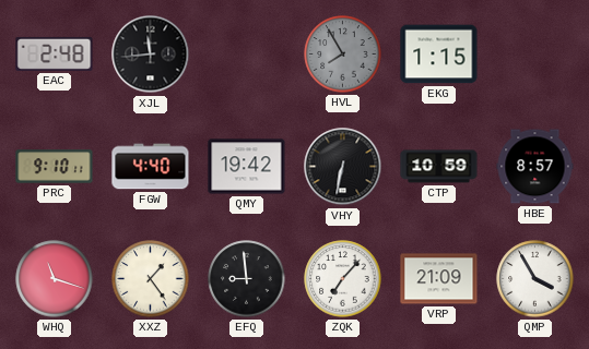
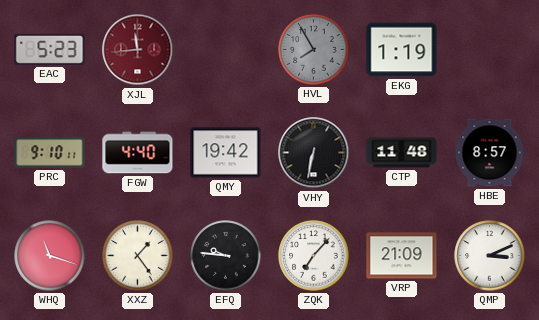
EAC: 2:48 -> 5:23
XJL dial: black -> burgundy
EKG: 1:15 -> 1:19
CTP: 10:59 -> 11:48
EFQ: 8:59 -> 9:46
QMP: 3:55 -> 3:11
